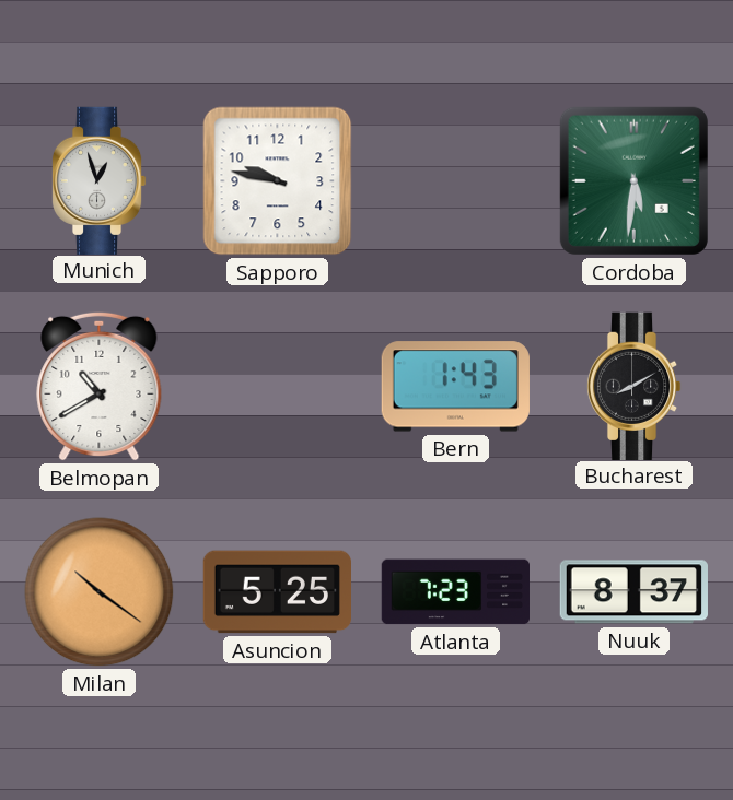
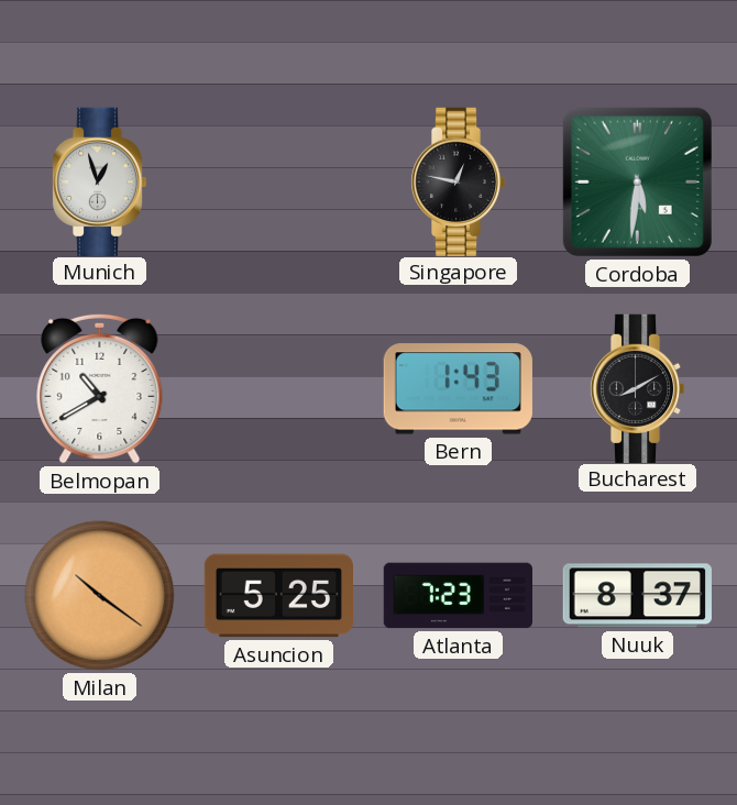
Sapporo: 9:47 -> none
Singapore: none -> 12:47
